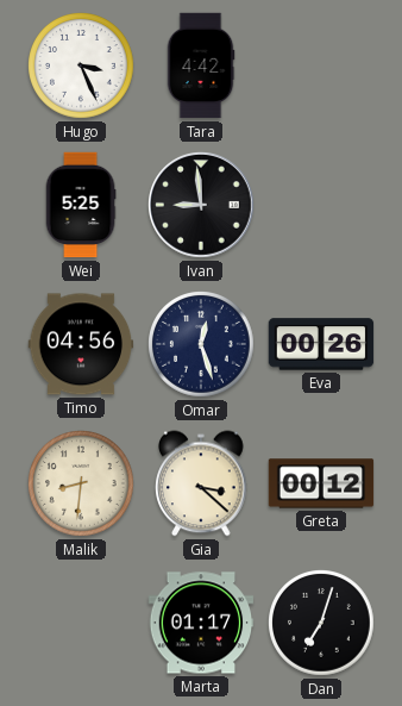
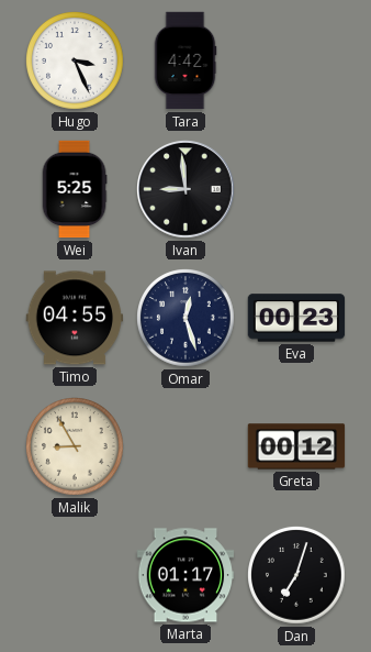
Timo: 04:56 -> 04:55
Eva: 00:26 -> 00:23
Malik: 8:31 -> 8:55
Gia: 3:22 -> none
